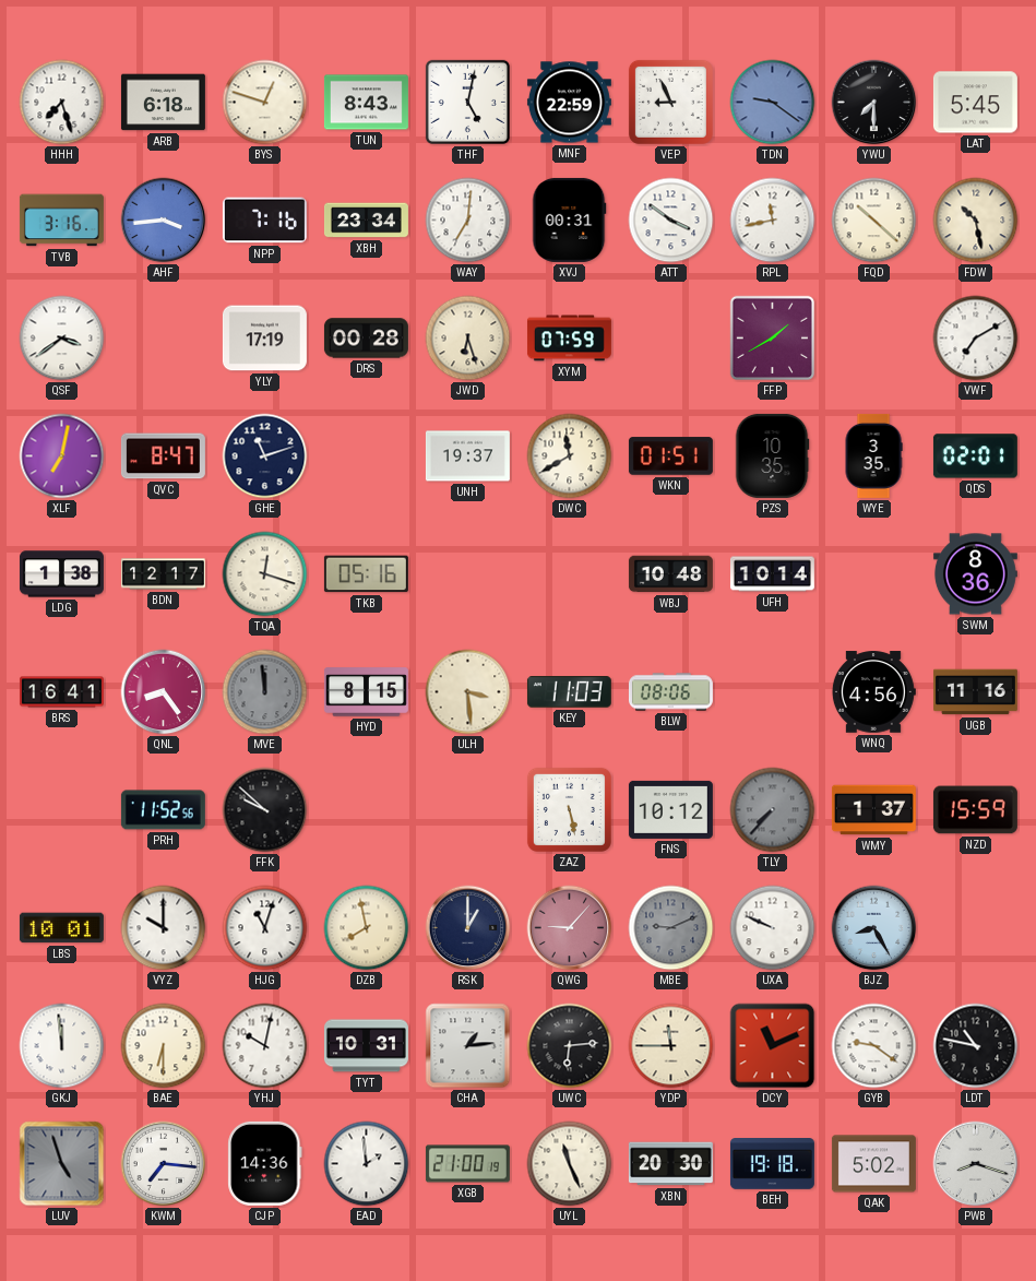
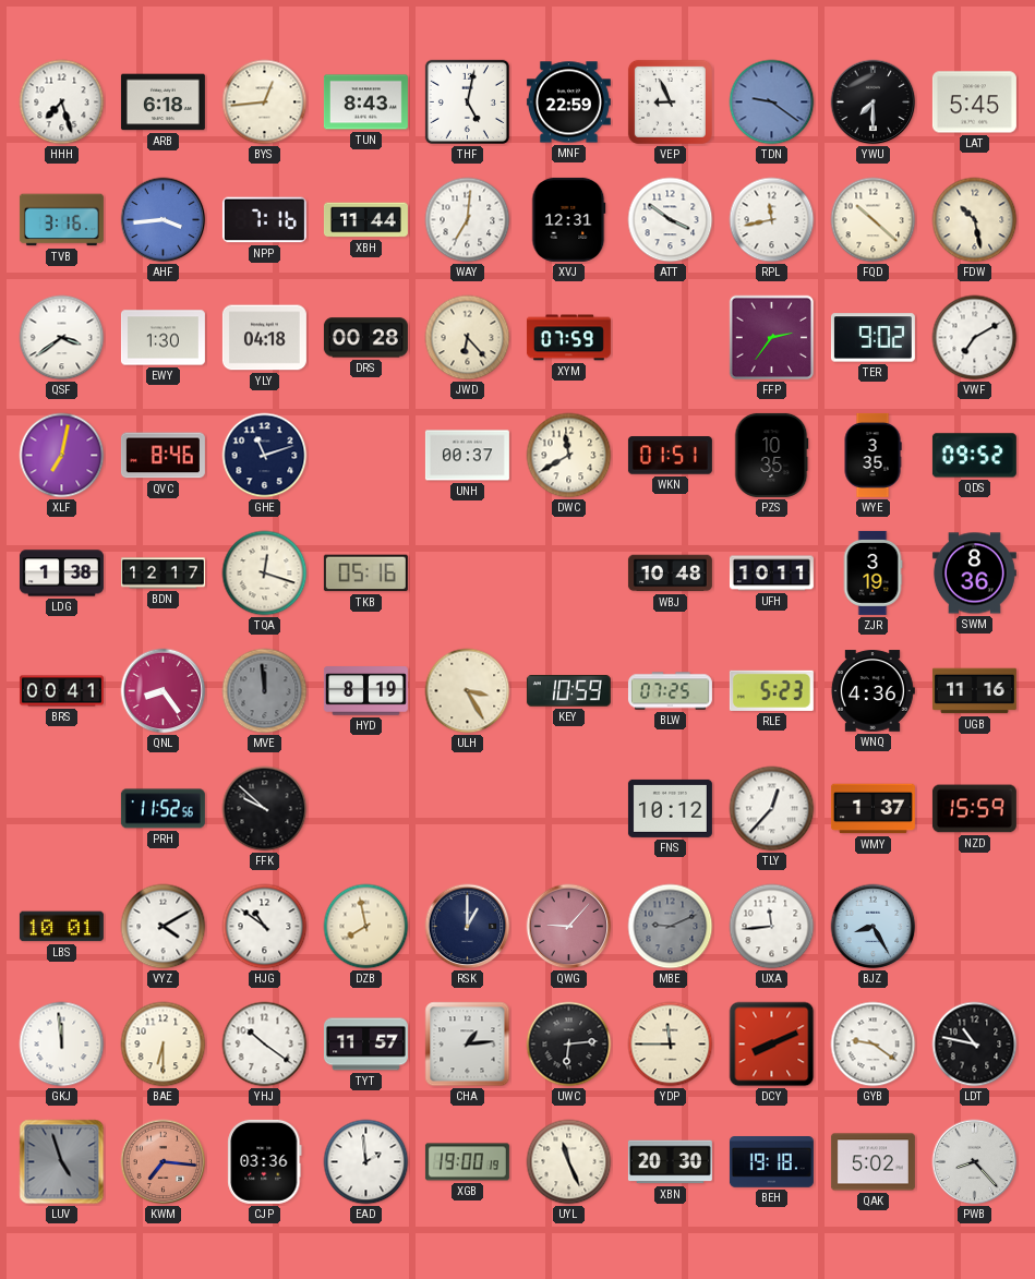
BYS: 12:48 -> 12:44
XBH: 23:34 -> 11:44
XVJ: 00:31 -> 12:31
EWY: none -> 1:30
YLY: 17:19 -> 04:18
JWD: 6:27 -> 6:23
FFP: 1:40 -> 2:36
TER: none -> 9:02
QVC: 8:47 -> 8:46
UNH: 19:37 -> 00:37
QDS: 02:01 -> 09:52
UFH: 10:14 -> 10:11
ZJR: none -> 3:19
BRS: 16:41 -> 00:41
HYD: 8:15 -> 8:19
ULH: 3:29 -> 3:25
KEY: 11:03 -> 10:59
BLW: 08:06 -> 07:25
RLE: none -> 5:23
WNQ: 4:56 -> 4:36
ZAZ: 5:28 -> none
TLY: 7:37 -> 12:37
TLY dial: grey -> white
VYZ: 10:00 -> 4:10
HJG: 11:03 -> 10:51
UXA: 9:49 -> 11:44
YHJ: 10:02 -> 10:21
TYT: 10:31 -> 11:57
DCY: 11:11 -> 8:11
KWM dial: white -> salmon
CJP: 14:36 -> 03:36
XGB: 21:00 -> 19:00
PWB: 8:18 -> 8:23
